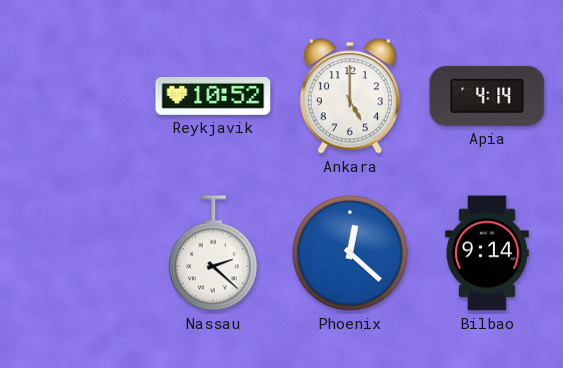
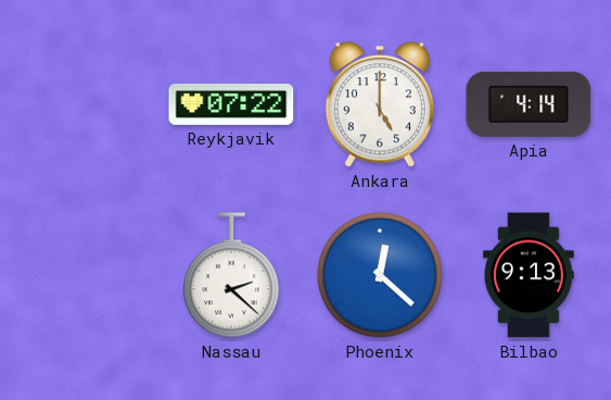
Reykjavik: 10:52 -> 07:22
Bilbao: 9:14 -> 9:13
